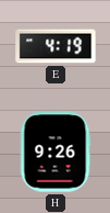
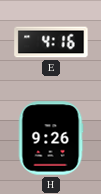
E: 4:19 -> 4:16
